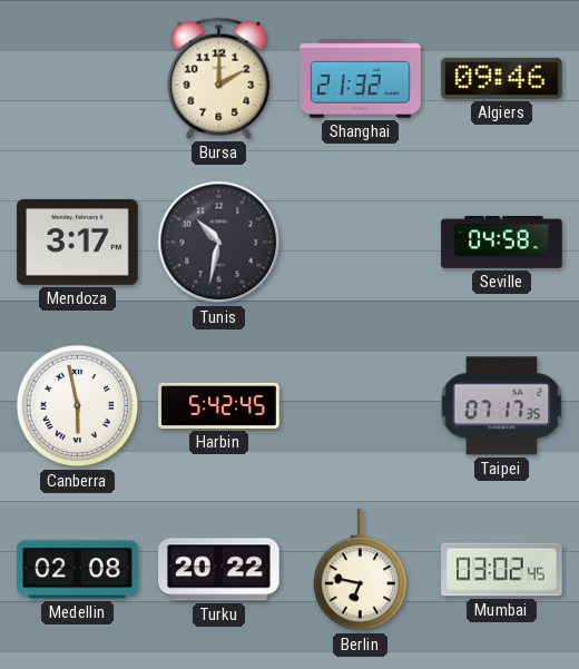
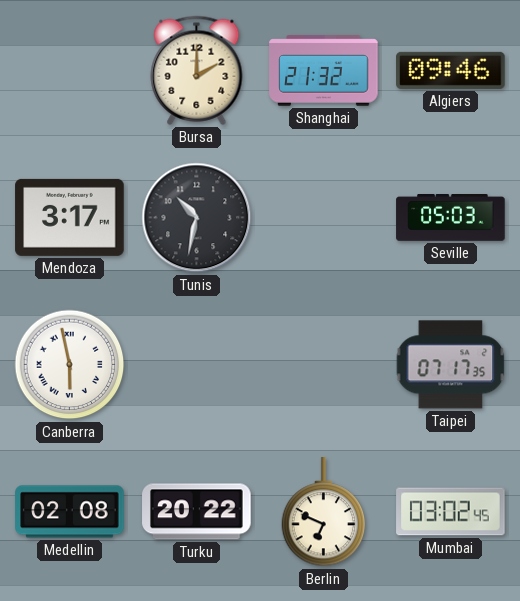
Seville: 04:58 -> 05:03
Harbin: 5:42 -> none
Berlin: 6:47 -> 6:49
